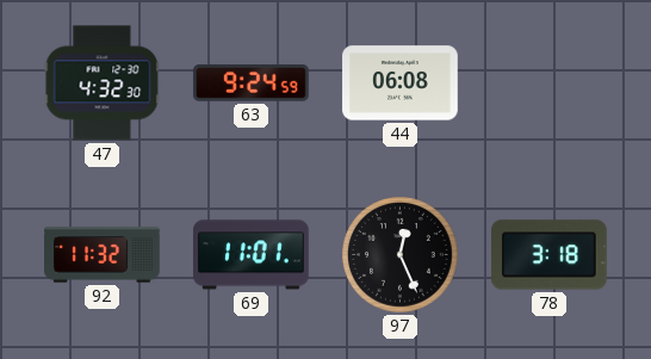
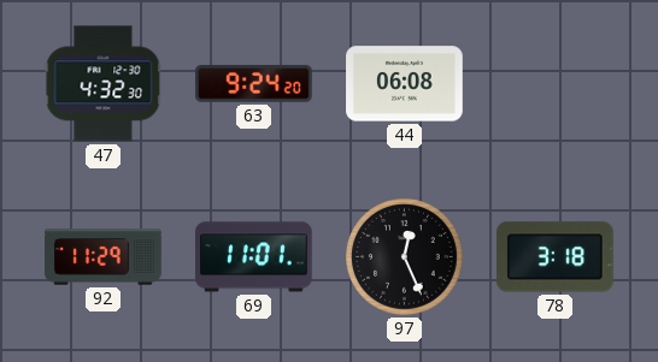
63: 9:24:59 -> 9:24:20
92: 11:32 -> 11:29
